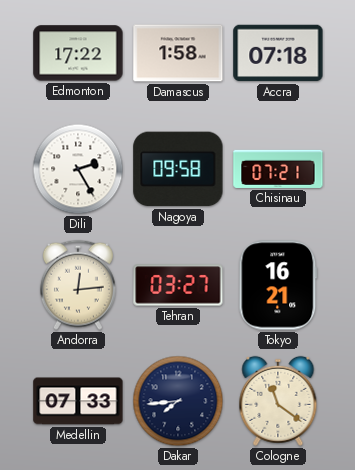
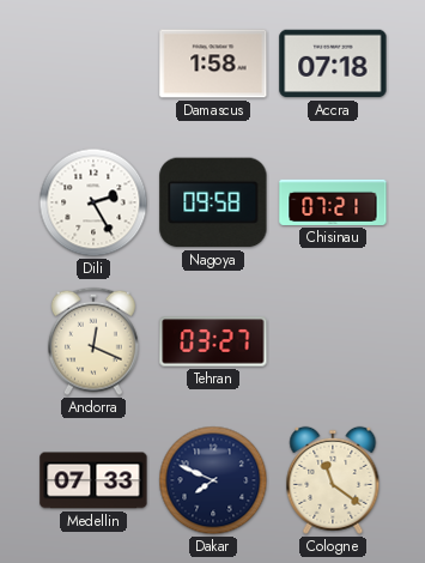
Edmonton: 17:22 -> none
Andorra: 12:14 -> 12:19
Tokyo: 16:21 -> none
Dakar: 7:44 -> 7:49
